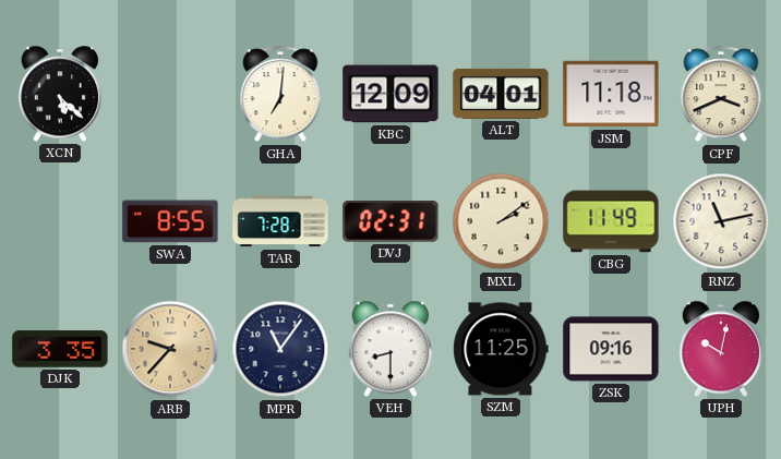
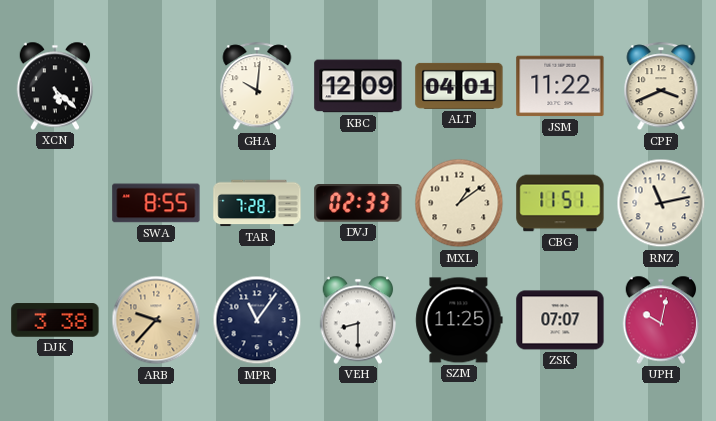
GHA: 7:01 -> 10:01
JSM: 11:18 -> 11:22
DVJ: 02:31 -> 02:33
MXL: 2:09 -> 1:09
CBG: 11:49 -> 11:51
DJK: 3:35 -> 3:38
ZSK: 09:16 -> 07:07
